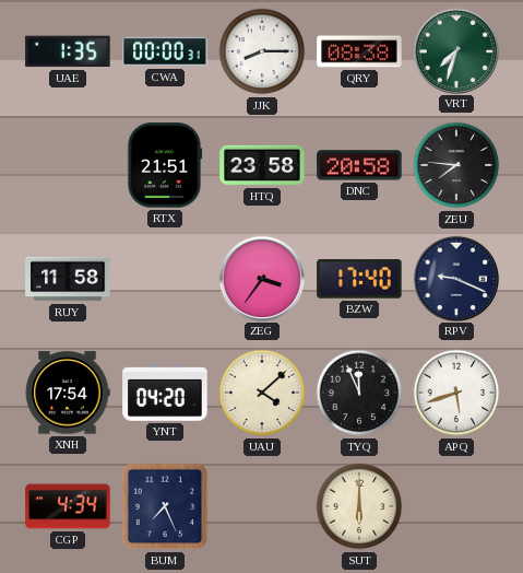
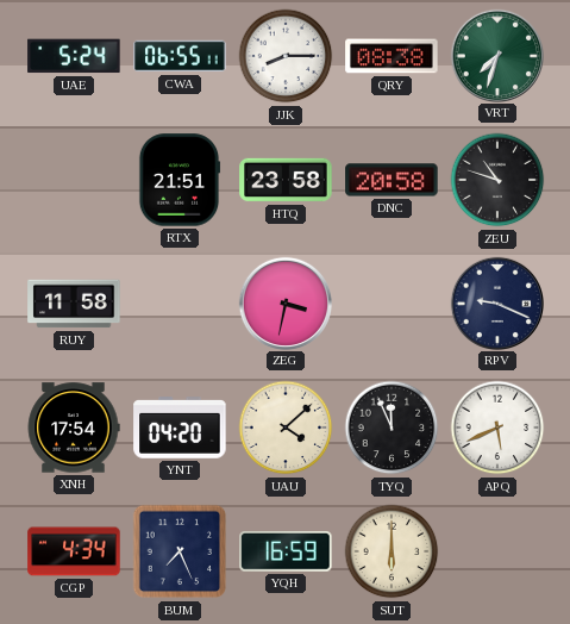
UAE: 1:35 -> 5:24
CWA: 00:00 -> 06:55
ZEU: 7:46 -> 10:48
ZEG: 3:36 -> 3:32
BZW: 17:40 -> none
APQ: 5:42 -> 5:41
YQH: none -> 16:59
